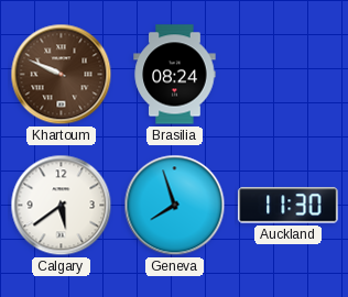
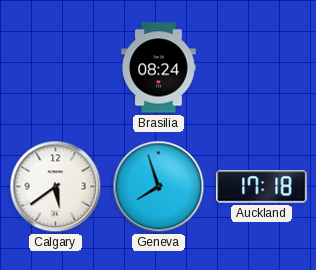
Khartoum: 9:49 -> none
Auckland: 11:30 -> 17:18
